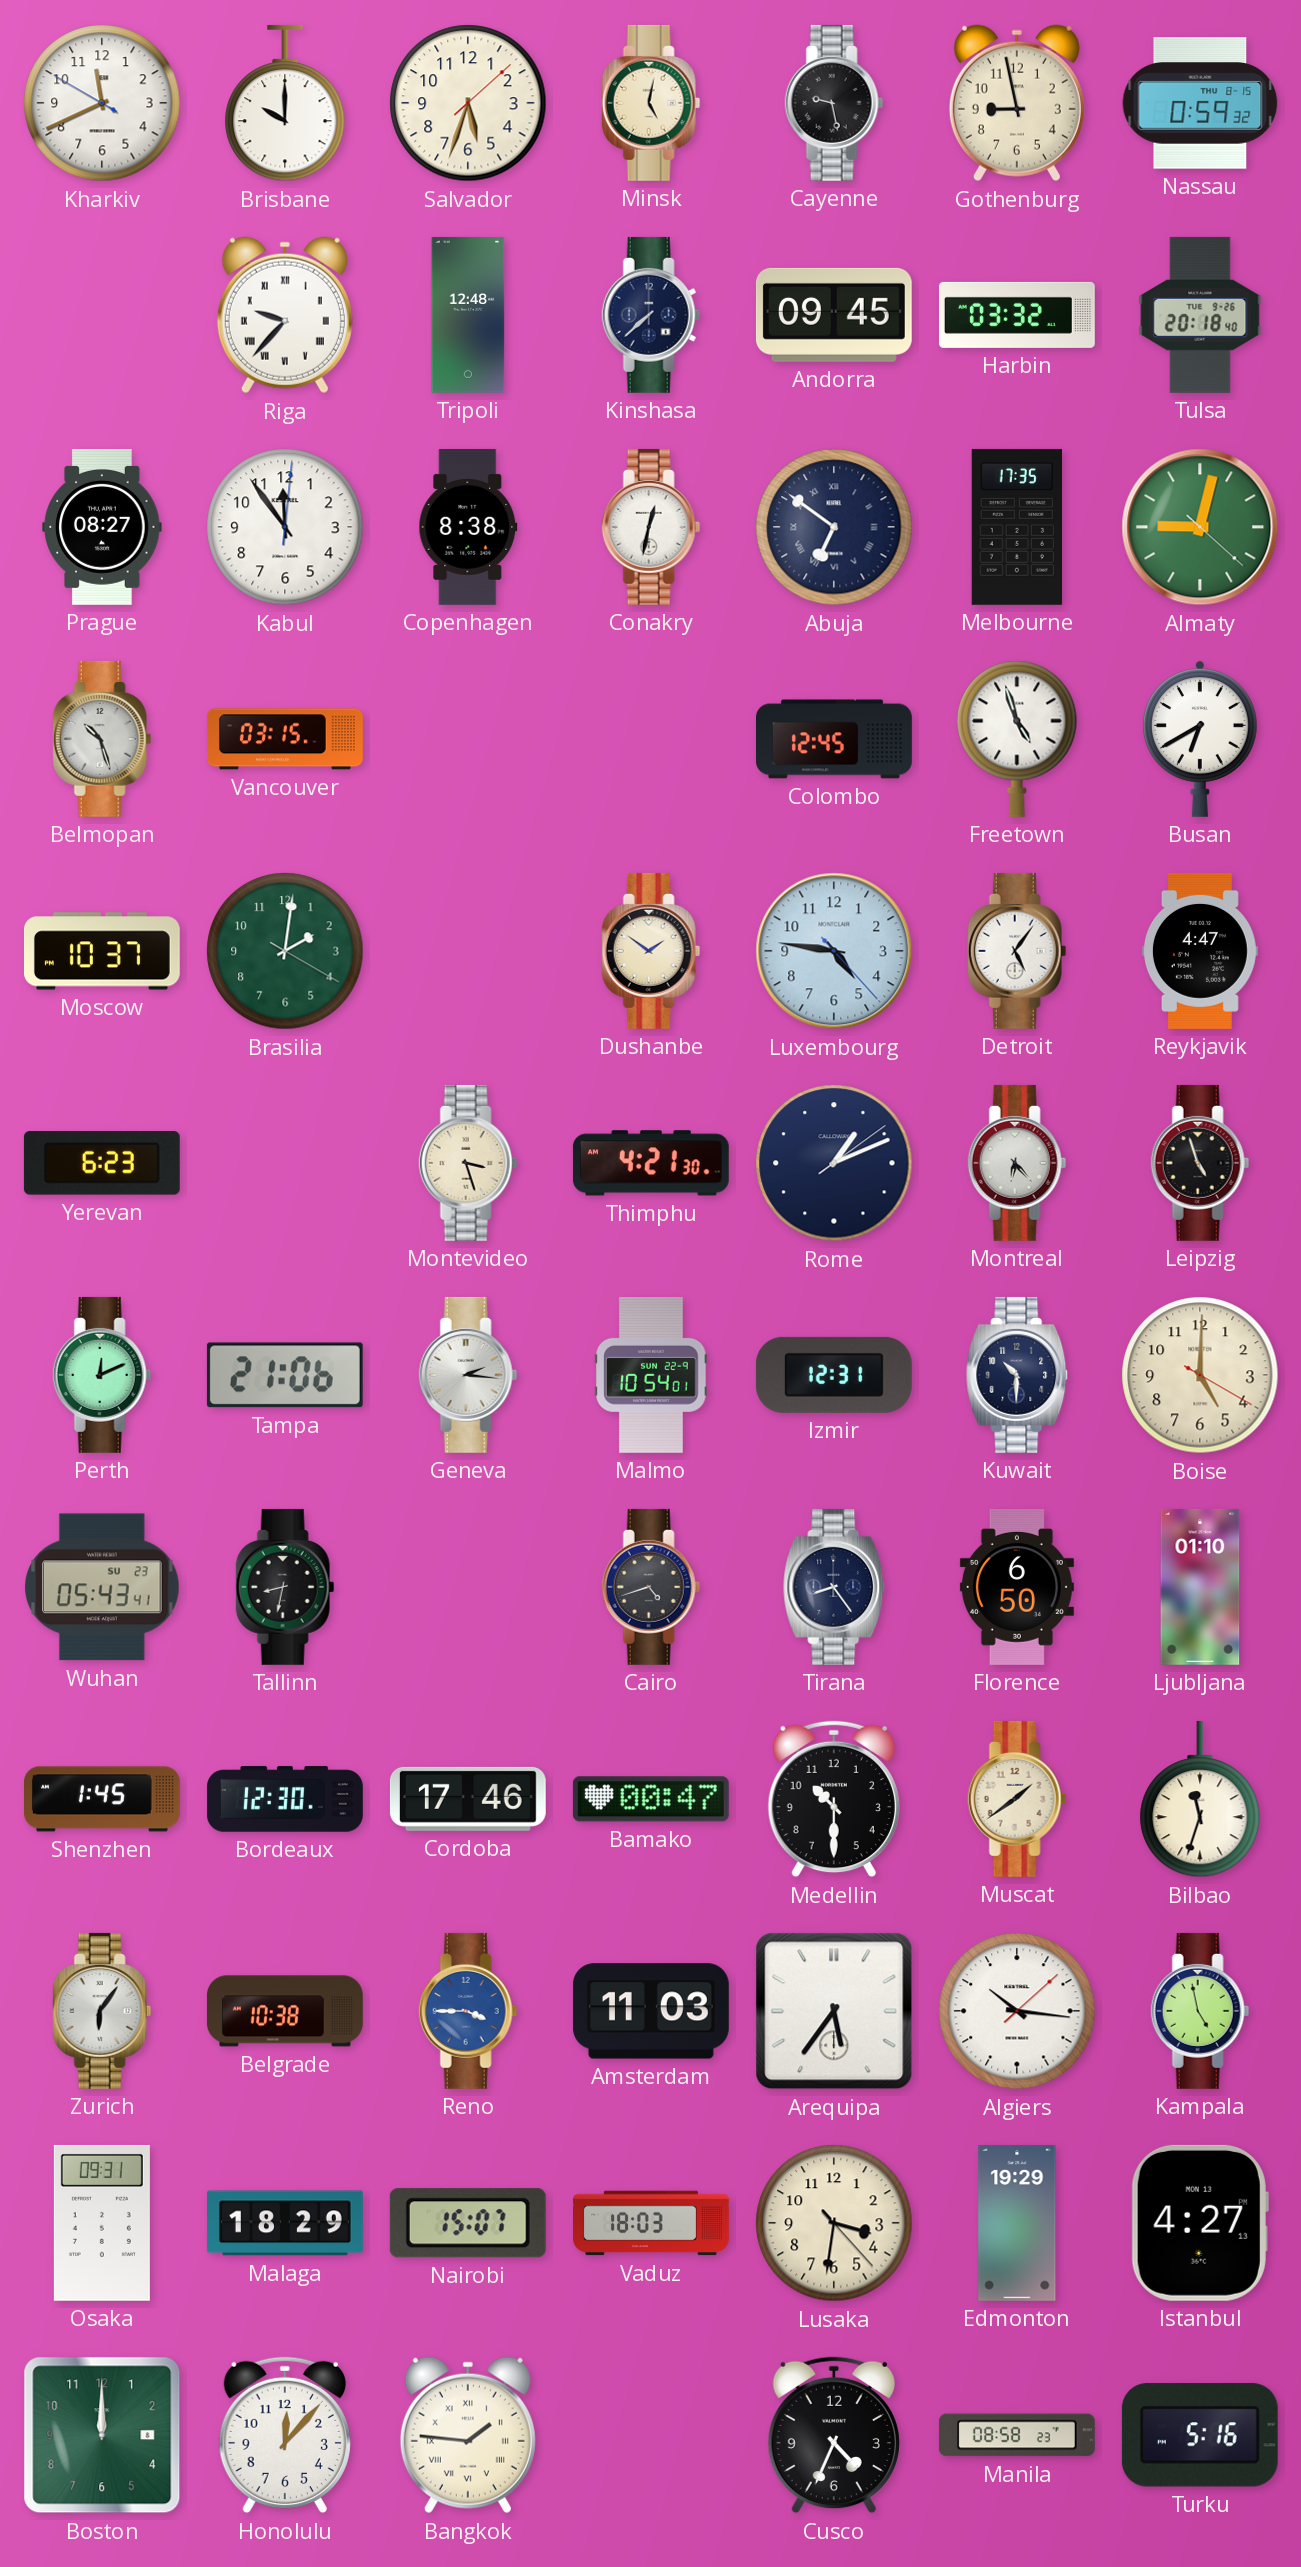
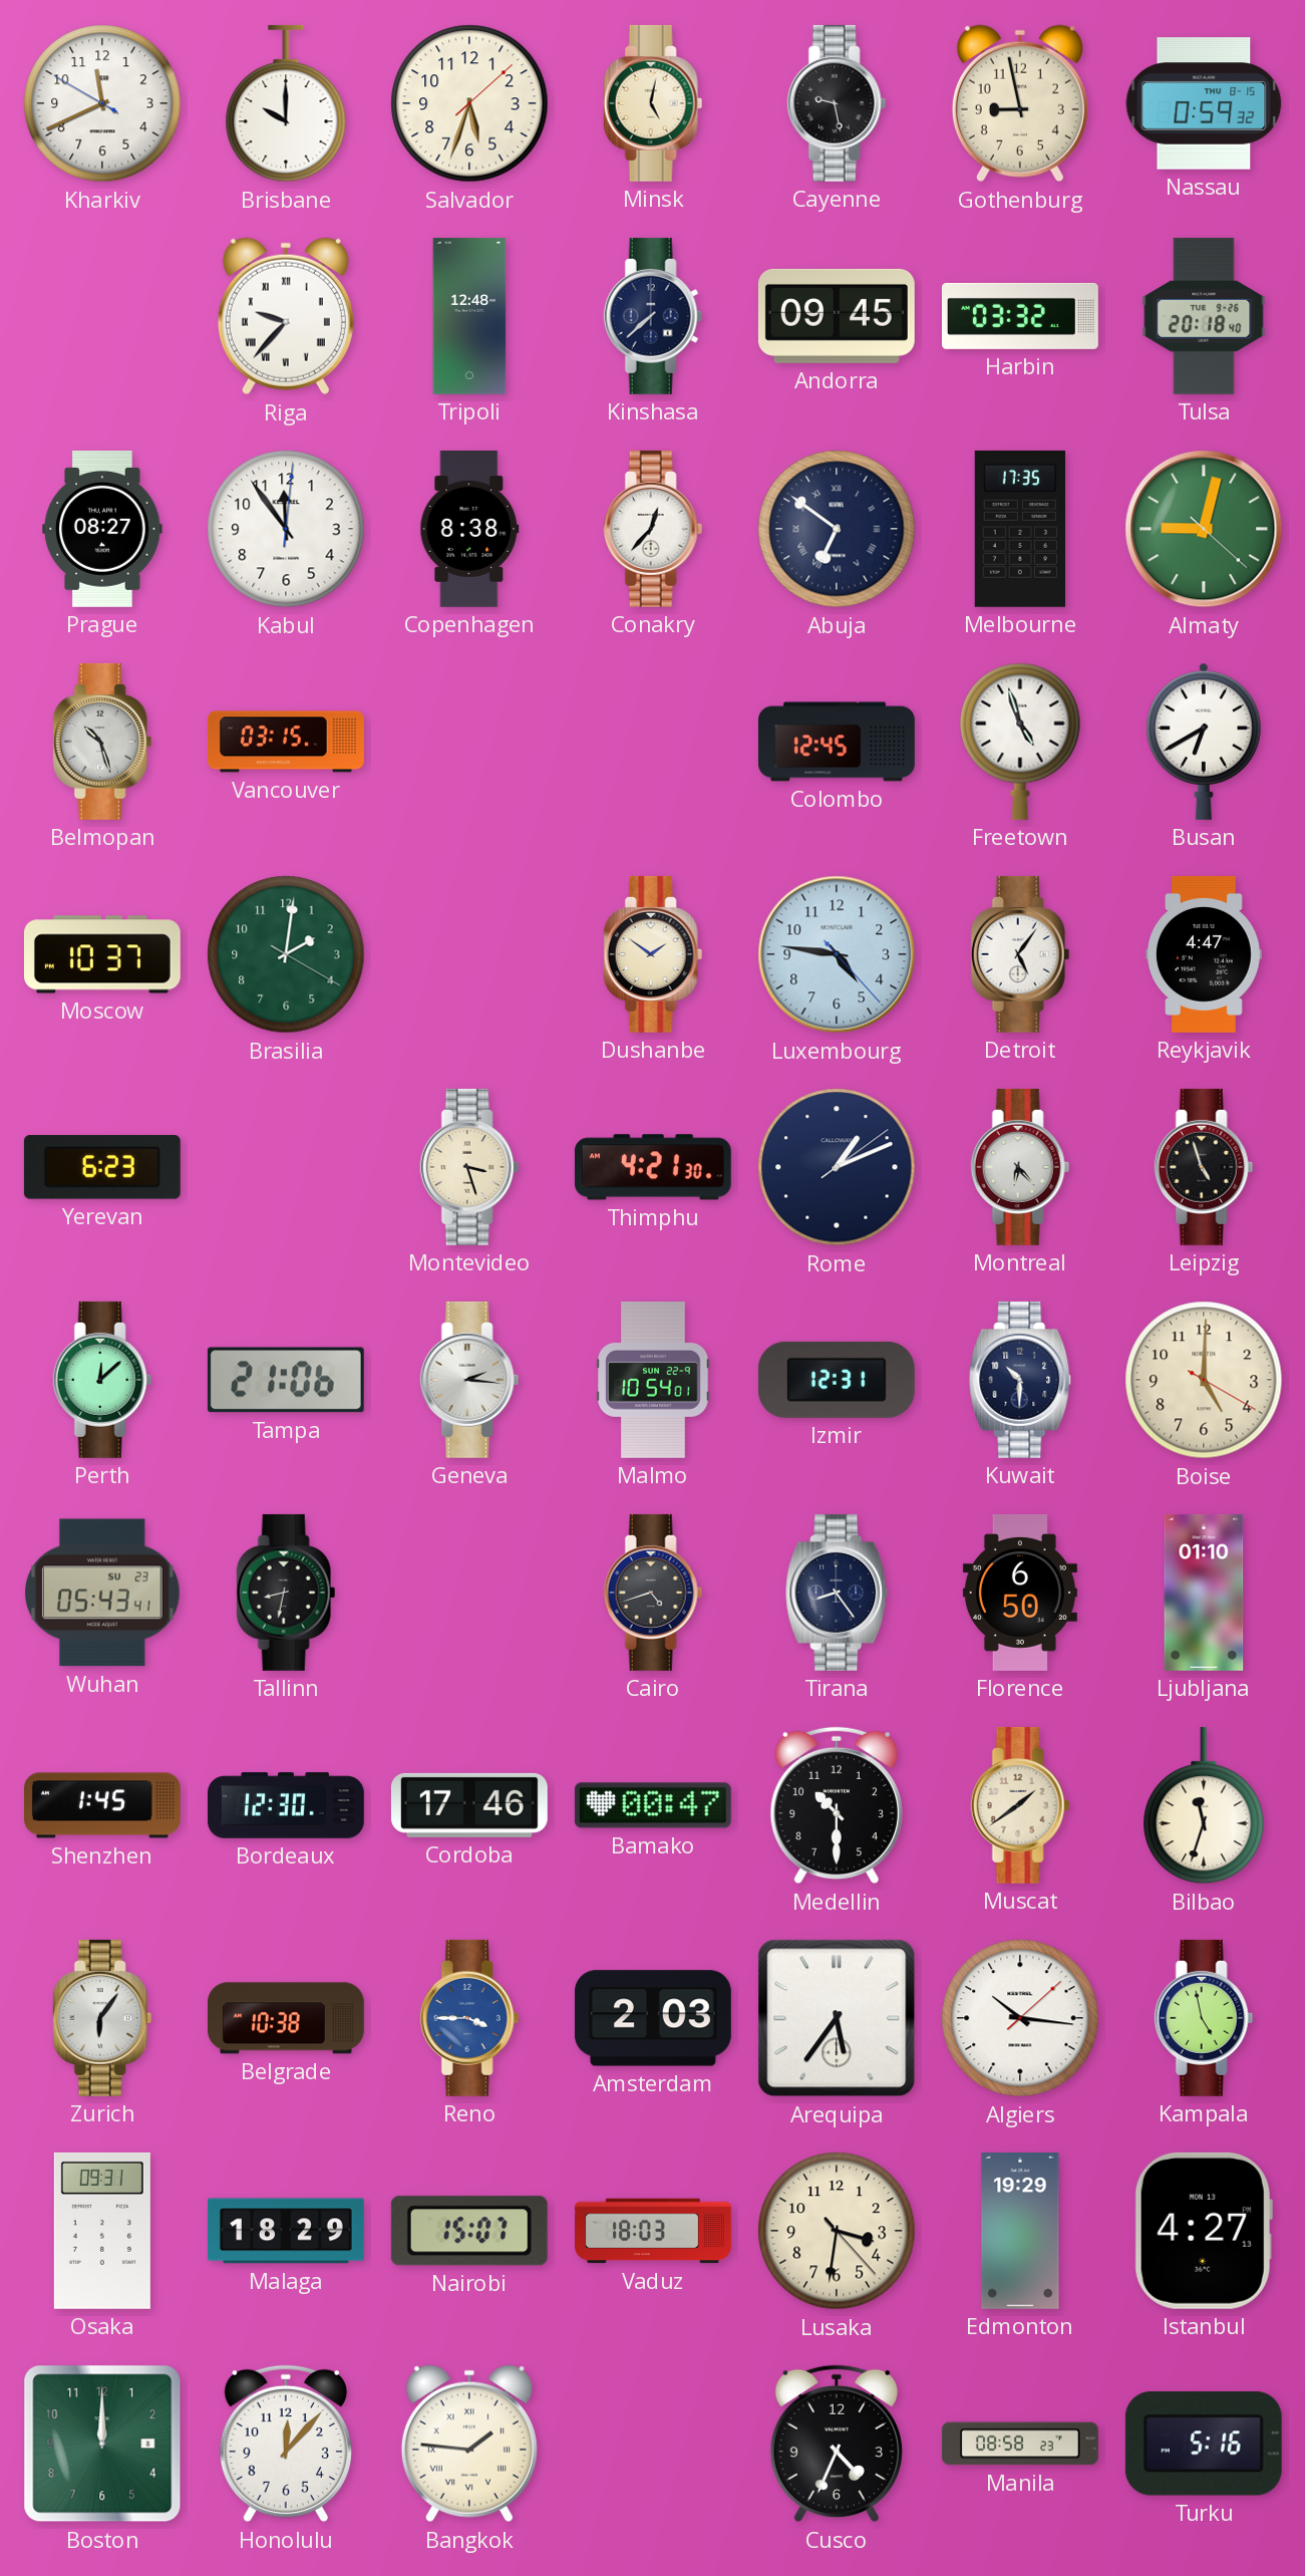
Conakry: 12:32 -> 12:37
Perth: 12:11 -> 12:08
Amsterdam: 11:03 -> 2:03
